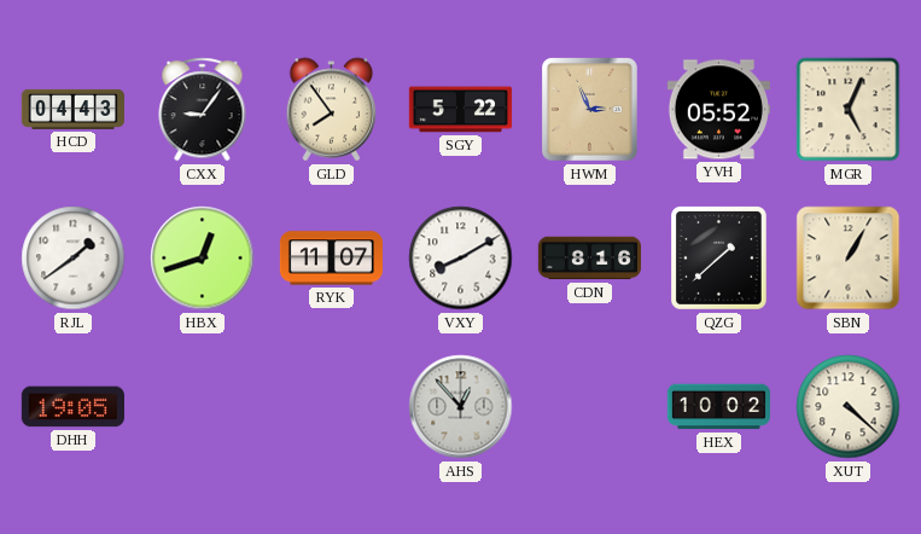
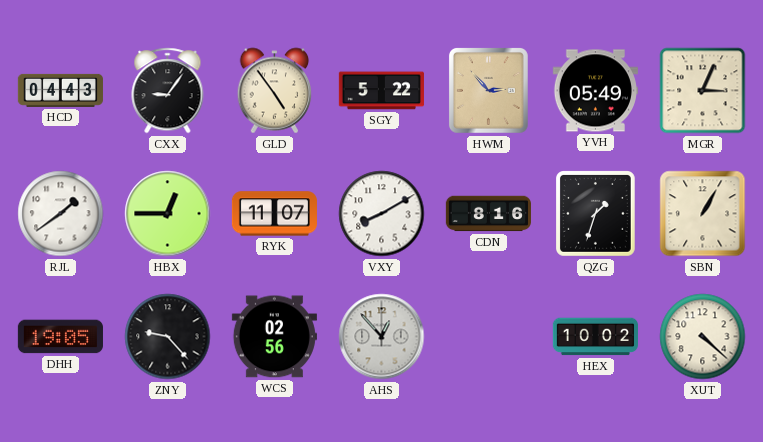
GLD: 7:54 -> 4:54
HWM: 2:56 -> 2:53
YVH: 05:52 -> 05:49
MGR: 5:04 -> 3:04
HBX: 12:42 -> 12:45
QZG: 1:38 -> 1:33
ZNY: none -> 9:23
WCS: none -> 02:56
